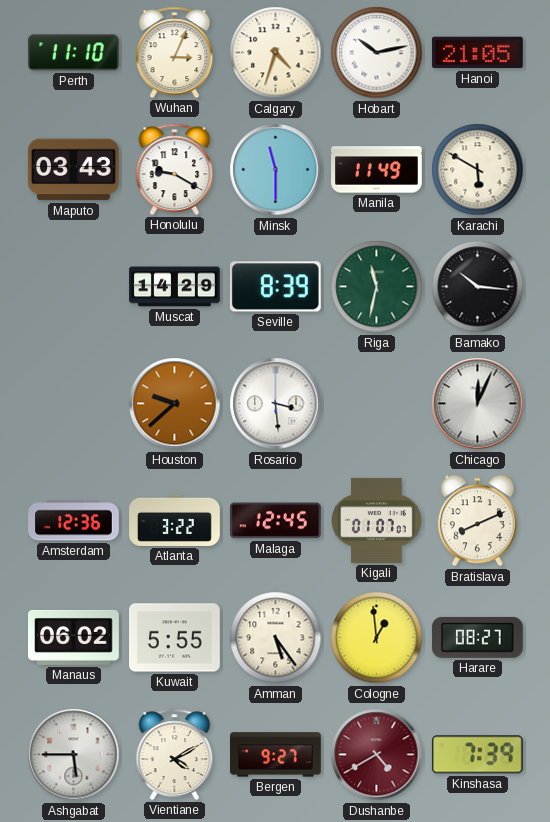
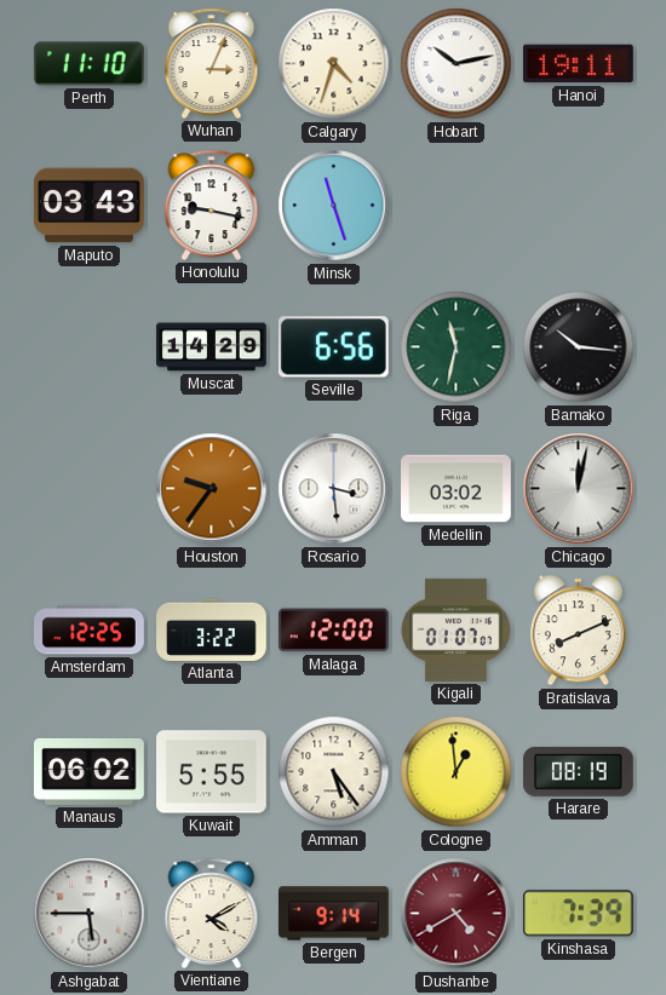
Hanoi: 21:05 -> 19:11
Honolulu: 9:20 -> 9:17
Minsk: 11:30 -> 11:27
Manila: 11:49 -> none
Karachi: 5:50 -> none
Seville: 8:39 -> 6:56
Houston: 9:38 -> 9:36
Medellin: none -> 03:02
Chicago: 12:04 -> 12:02
Amsterdam: 12:36 -> 12:25
Malaga: 12:45 -> 12:00
Harare: 08:27 -> 08:19
Bergen: 9:27 -> 9:14
